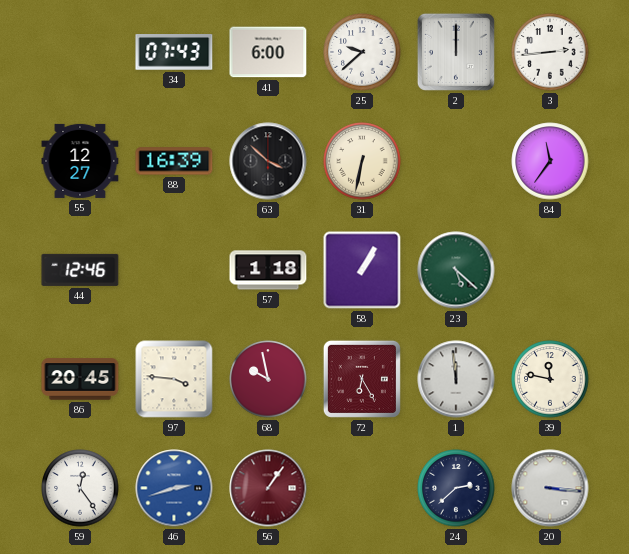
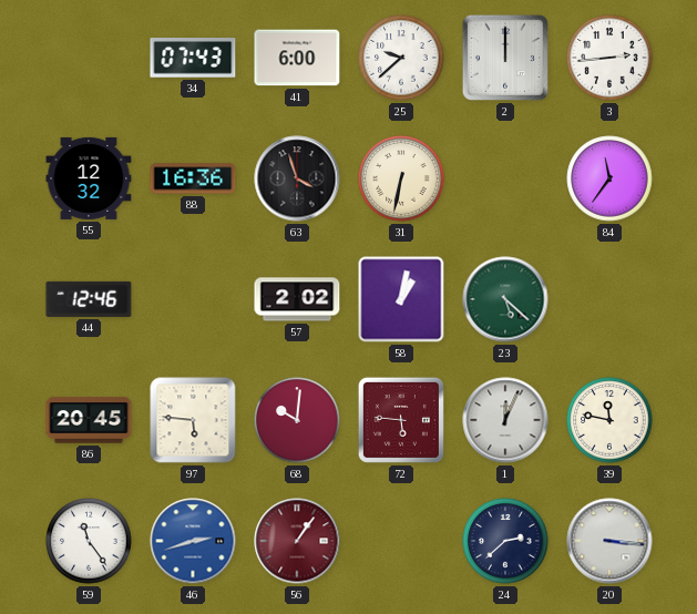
55: 12:27 -> 12:32
88: 16:39 -> 16:36
63: 3:52 -> 3:57
57: 1:18 -> 2:02
58: 1:05 -> 1:02
97: 3:46 -> 5:46
68: 9:58 -> 10:01
72: 6:25 -> 5:46
1: 11:59 -> 12:04
59: 12:24 -> 11:24
